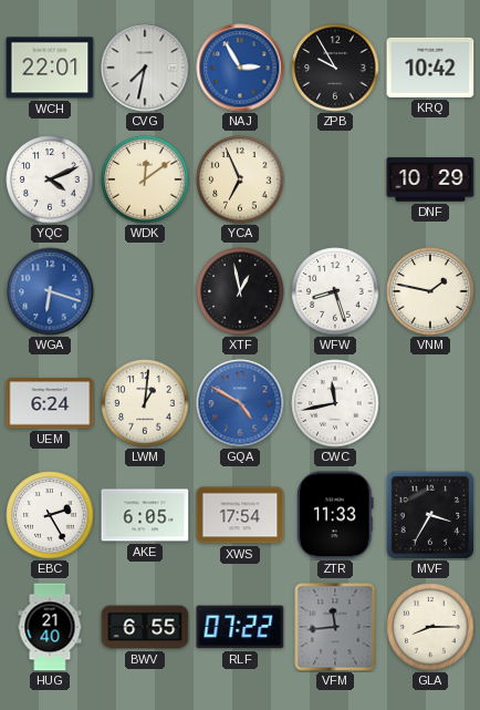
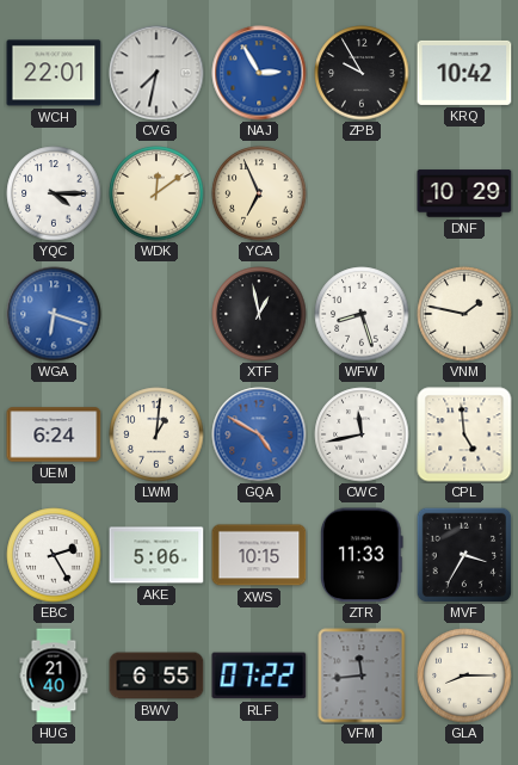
YQC: 4:11 -> 4:15
CPL: none -> 4:59
AKE: 6:05 -> 5:06
XWS: 17:54 -> 10:15
